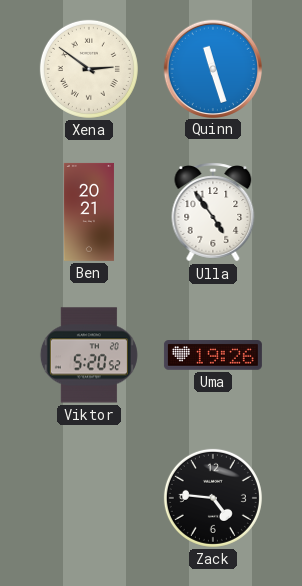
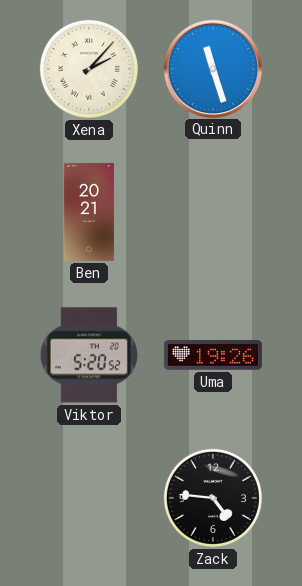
Xena: 2:51 -> 2:07
Ulla: 4:54 -> none
